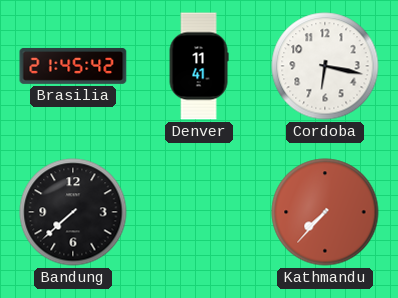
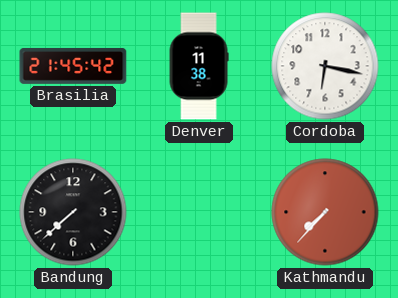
Denver: 11:41 -> 11:38
